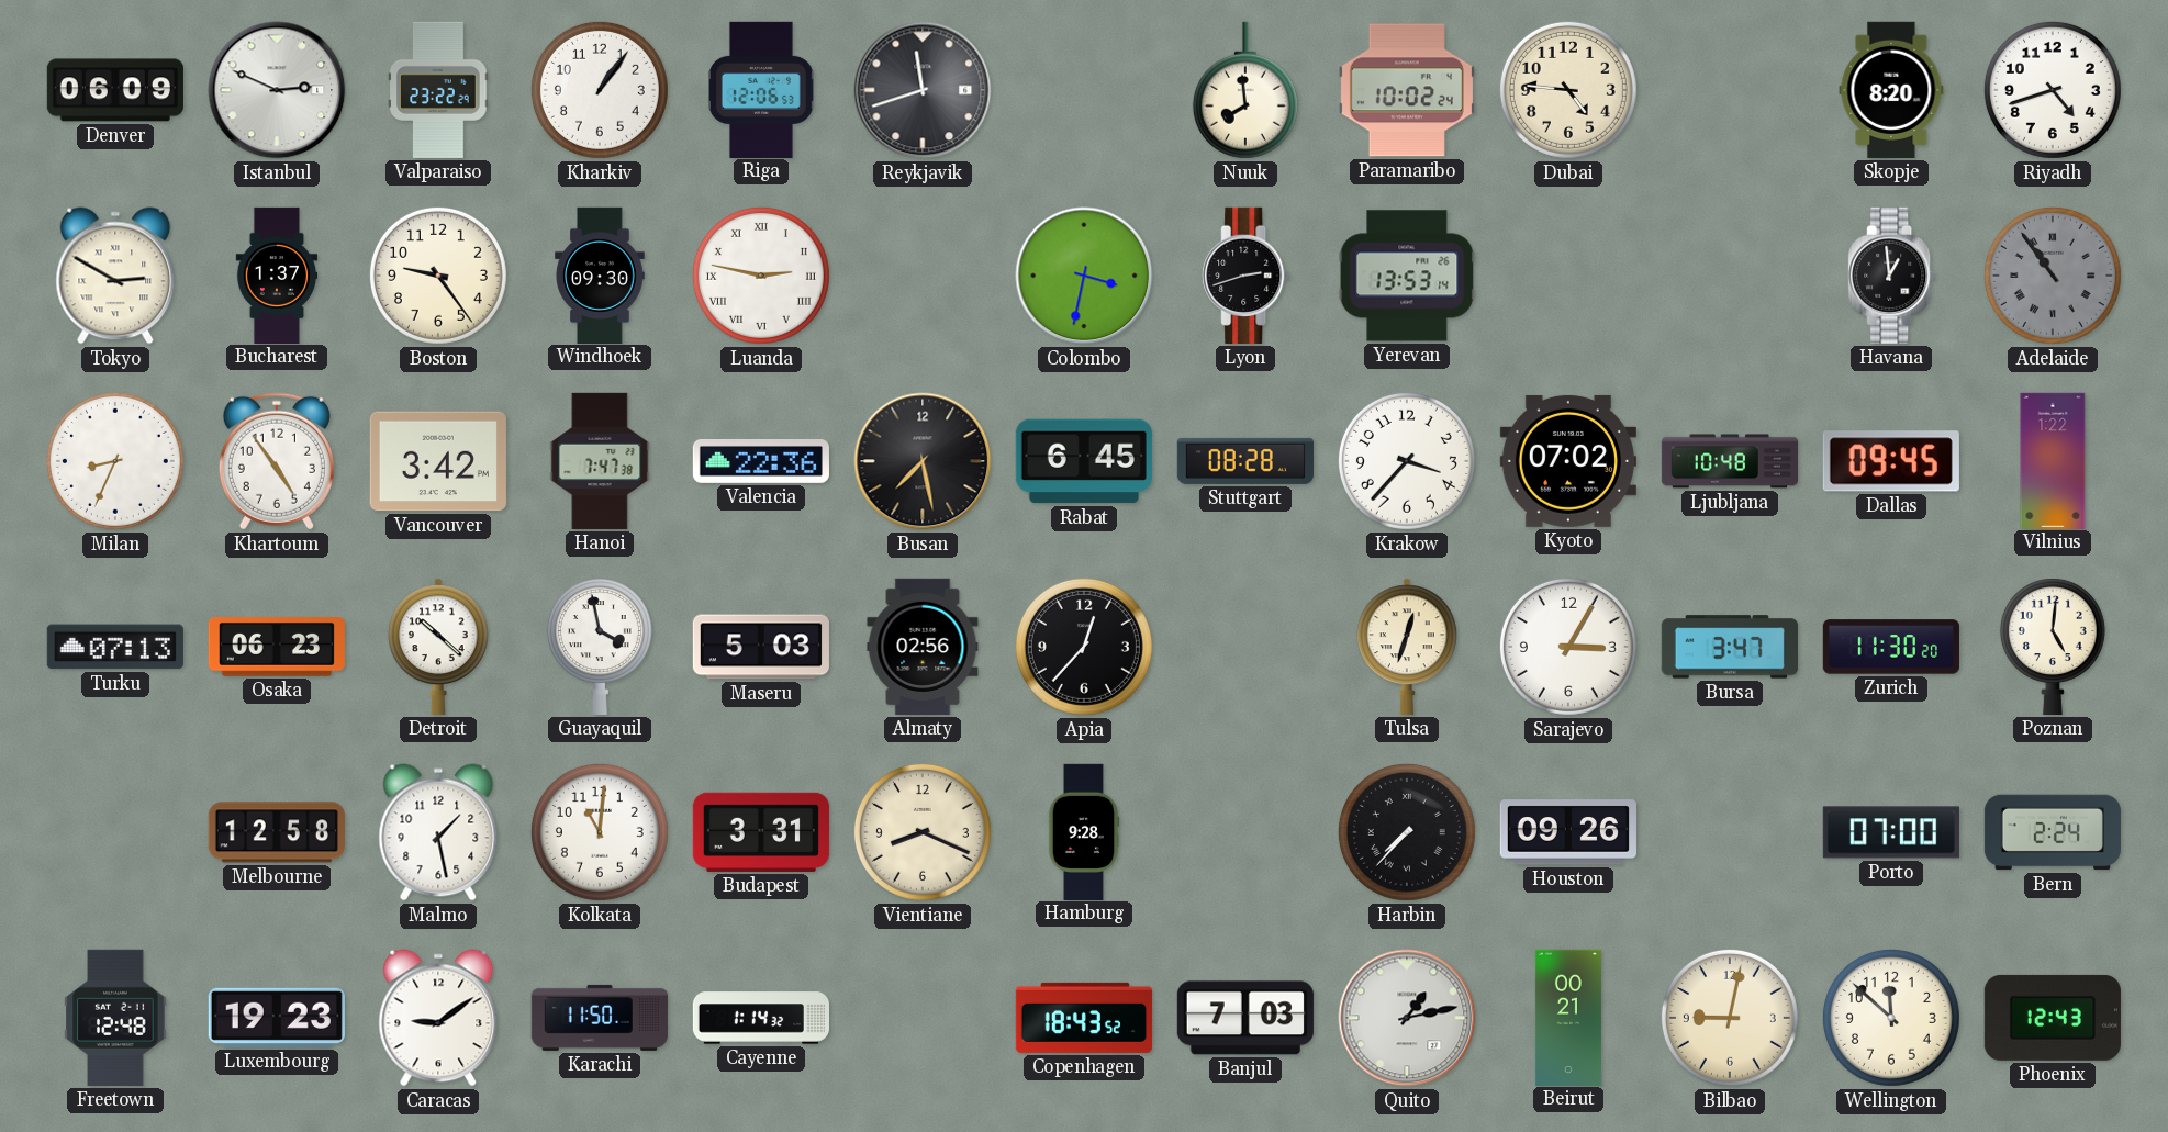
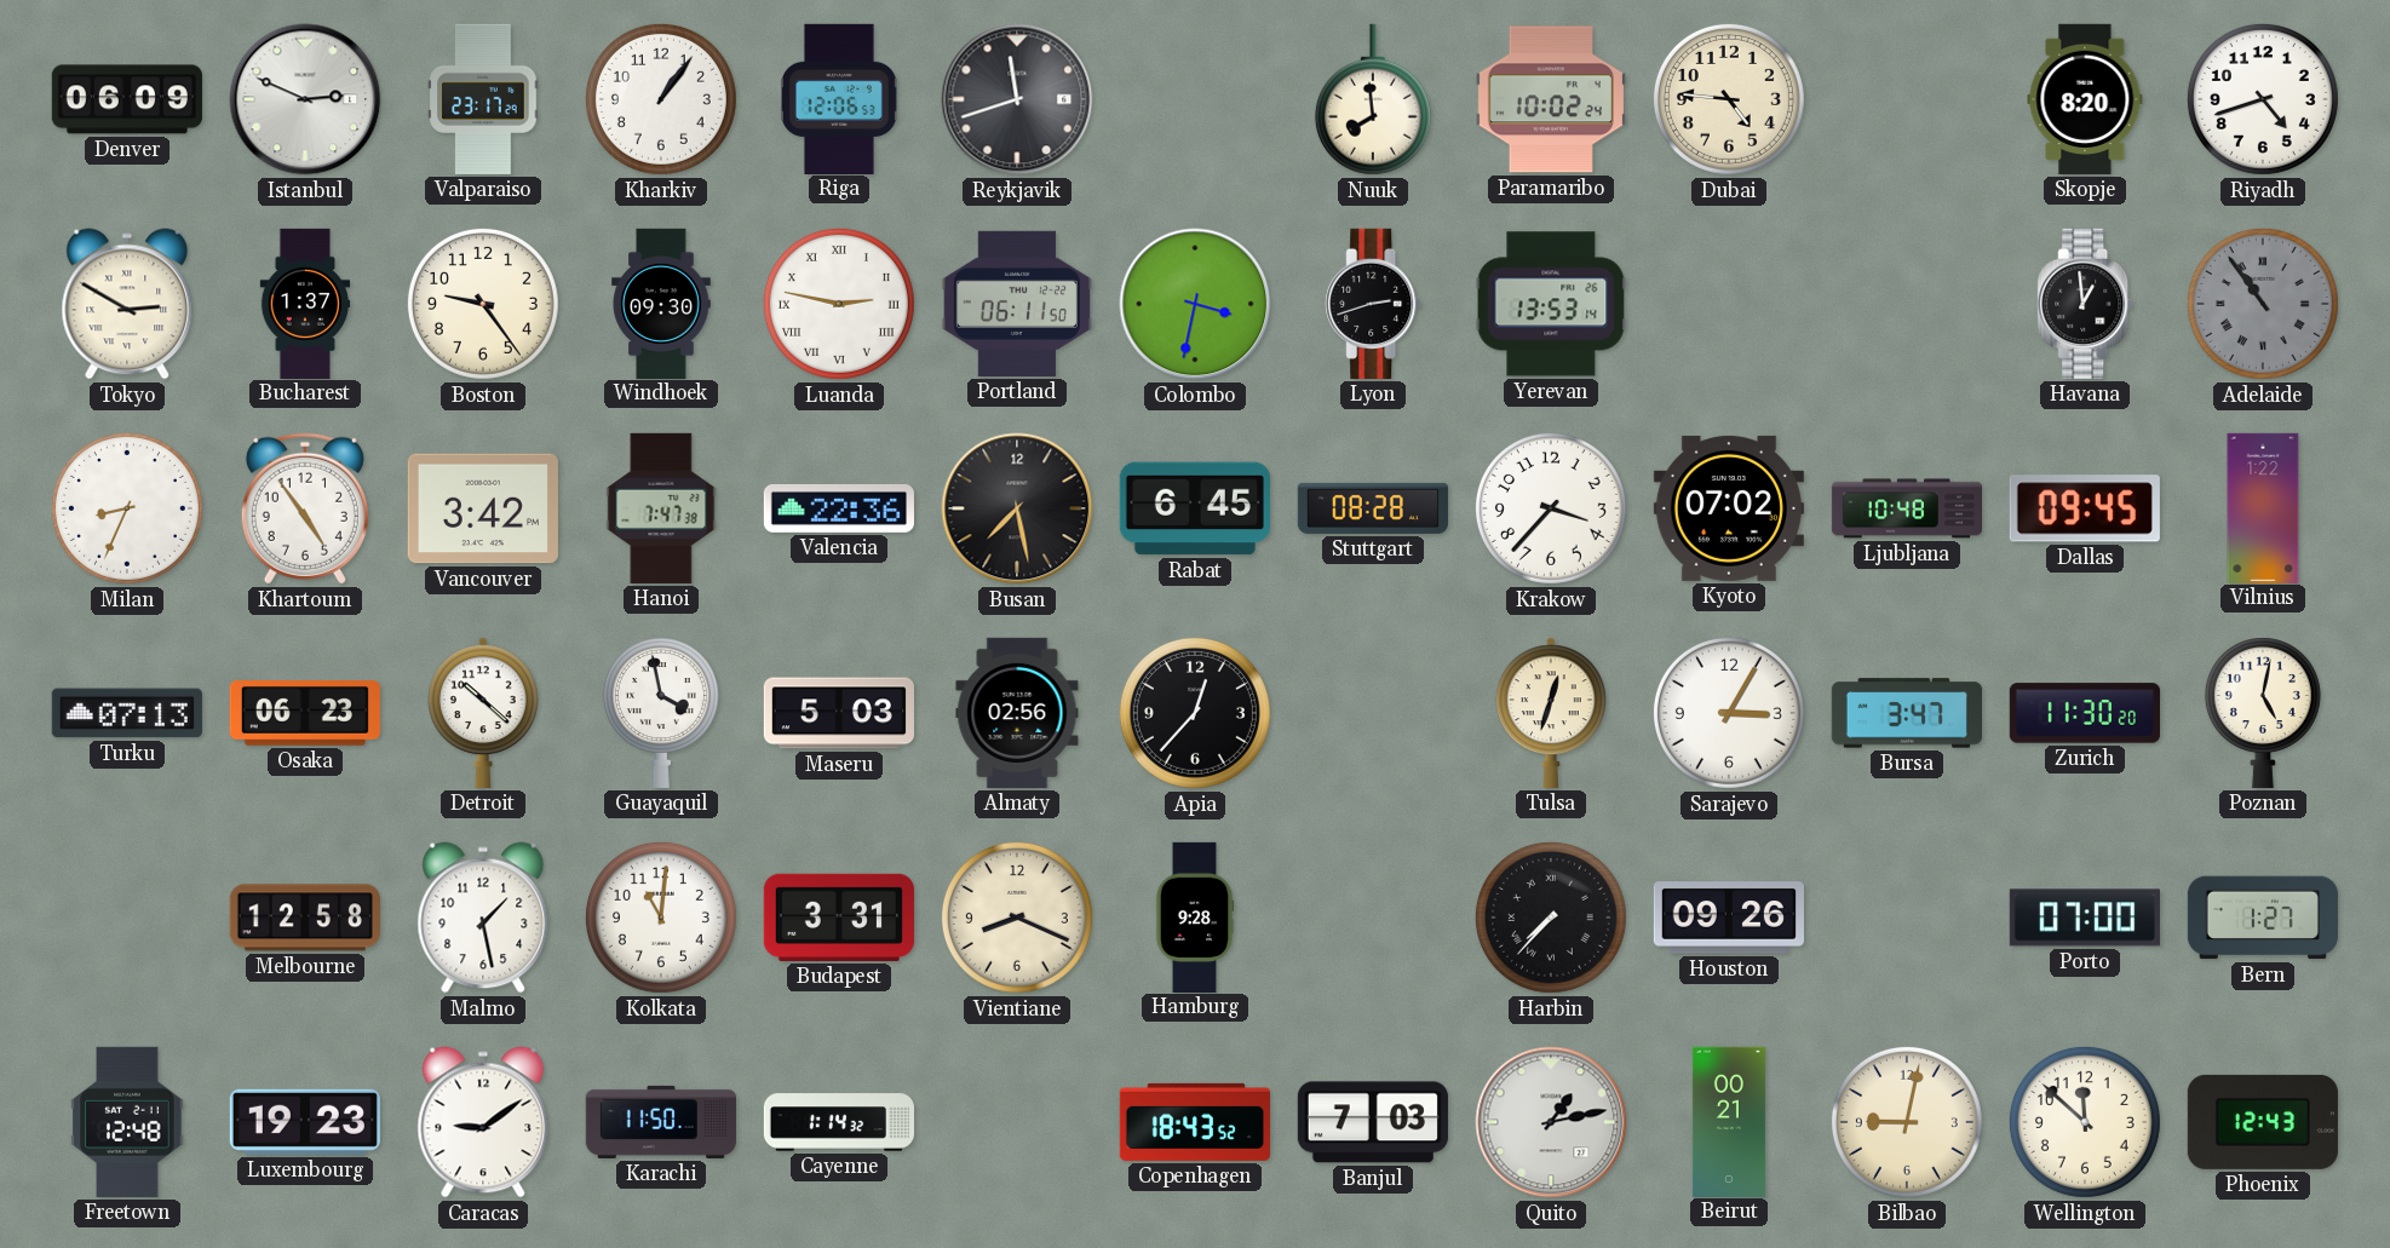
Valparaiso: 23:22 -> 23:17
Portland: none -> 06:11
Poznan: 5:01 -> 5:02
Bern: 2:24 -> 1:27
